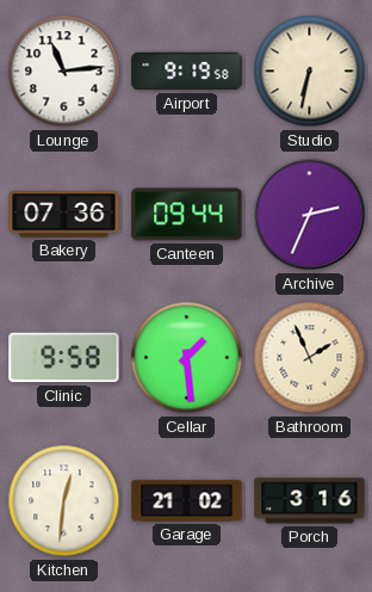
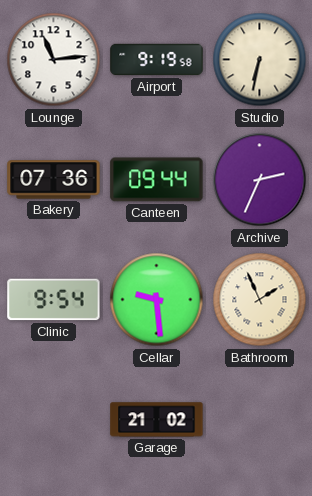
Clinic: 9:58 -> 9:54
Cellar: 1:29 -> 9:29
Kitchen: 12:31 -> none
Porch: 3:16 -> none
